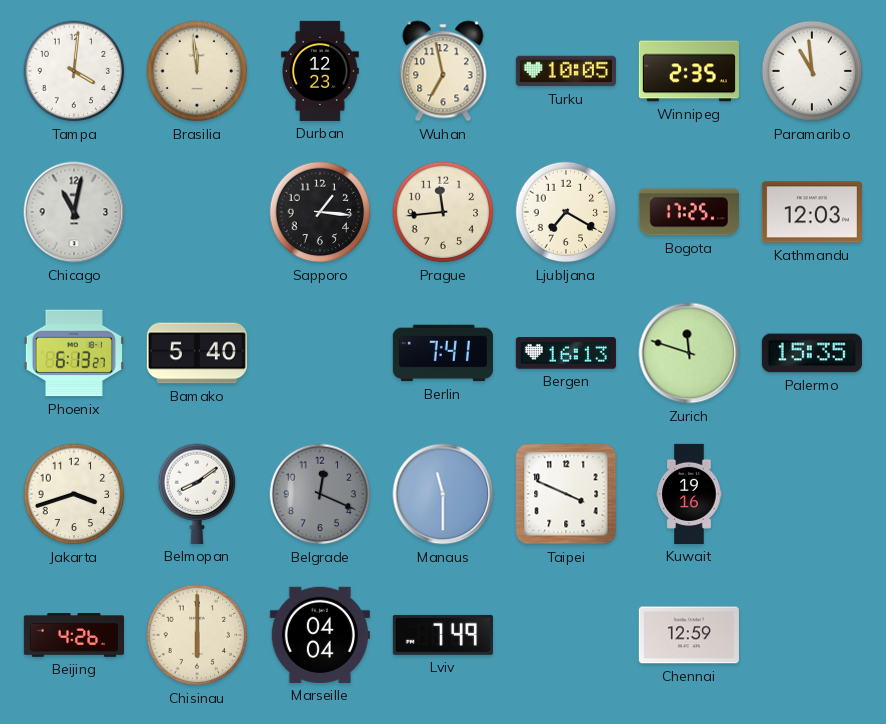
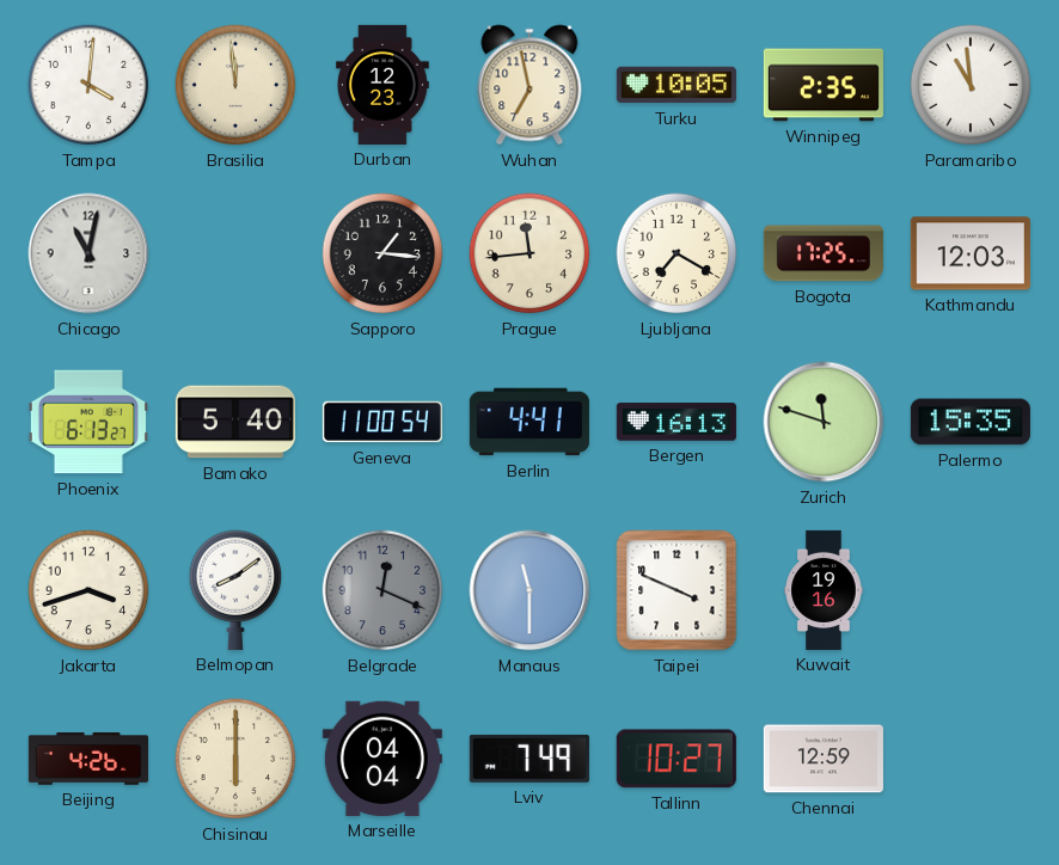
Geneva: none -> 11:00
Berlin: 7:41 -> 4:41
Tallinn: none -> 10:27
